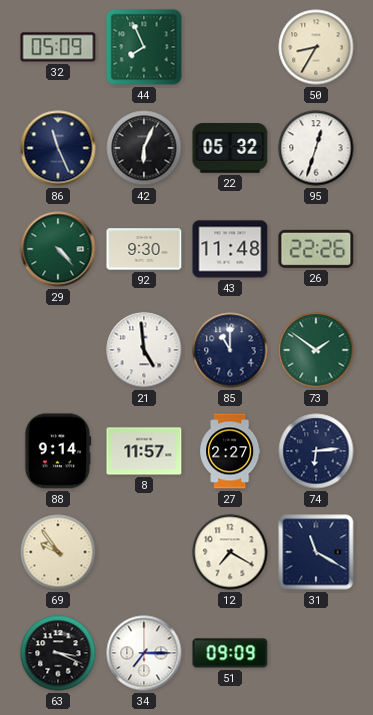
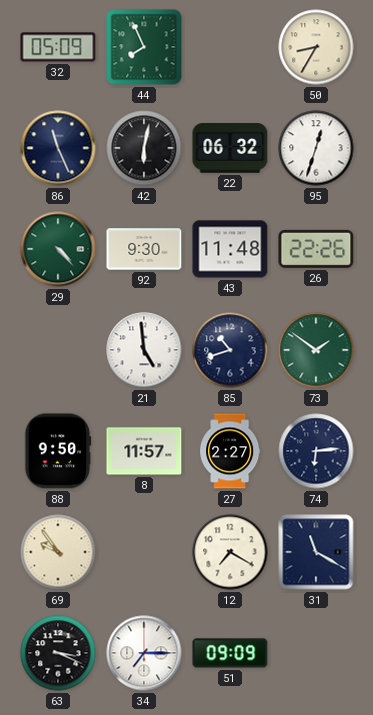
42: 6:04 -> 6:02
22: 05:32 -> 06:32
85: 11:00 -> 10:42
88: 9:14 -> 9:50
